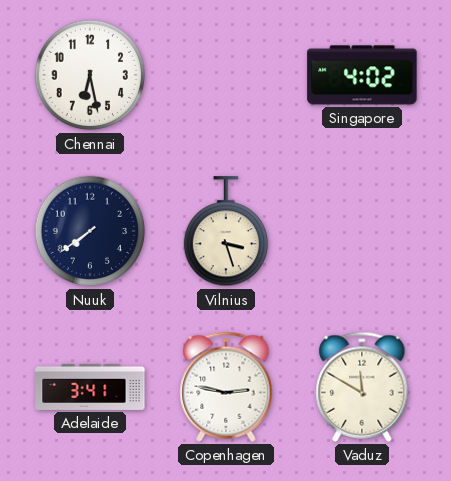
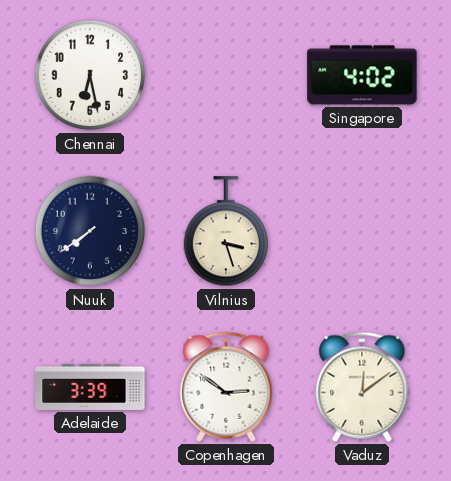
Adelaide: 3:41 -> 3:39
Copenhagen: 2:47 -> 2:51
Vaduz: 11:50 -> 12:09
